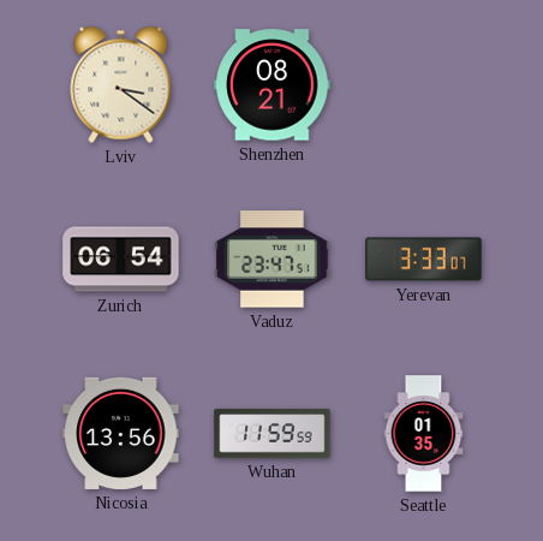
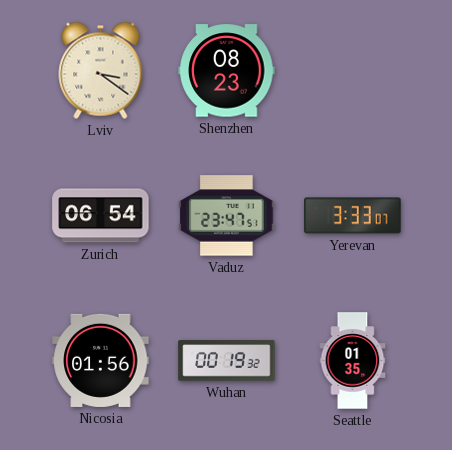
Shenzhen: 08:21 -> 08:23
Nicosia: 13:56 -> 01:56
Wuhan: 11:59 -> 00:19
